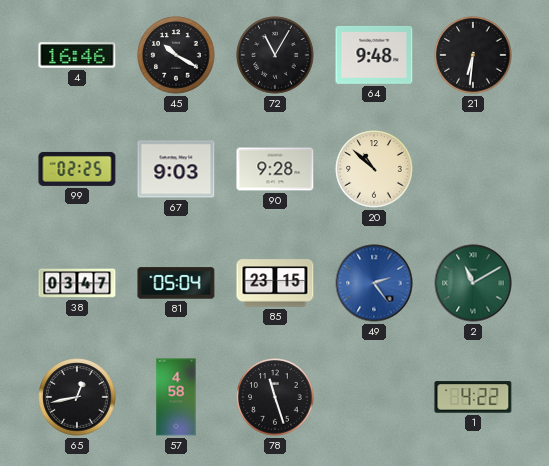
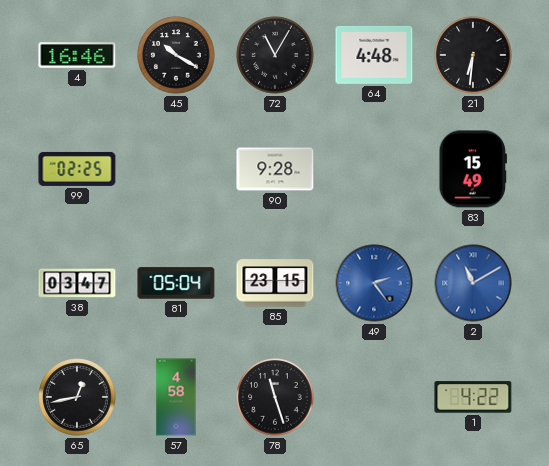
64: 9:48 -> 4:48
67: 9:03 -> none
20: 10:52 -> none
83: none -> 15:49
2 dial: green -> blue
